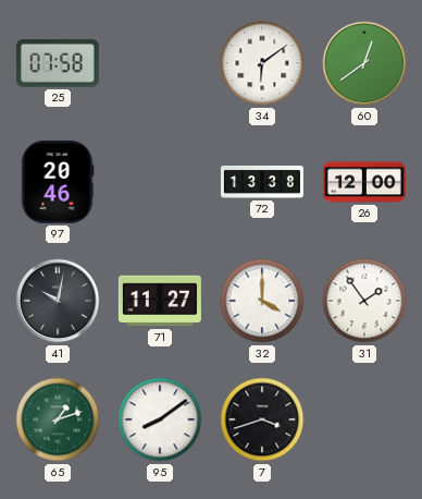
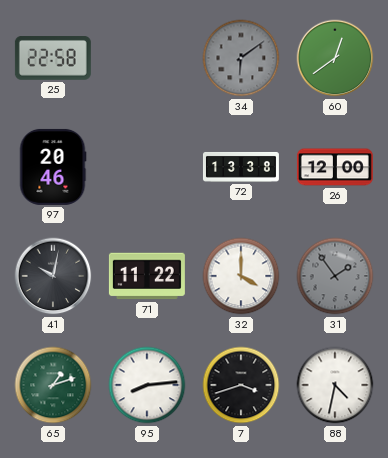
25: 07:58 -> 22:58
34 dial: white -> grey
71: 11:27 -> 11:22
31 dial: white -> grey
95: 8:09 -> 8:14
88: none -> 4:32
